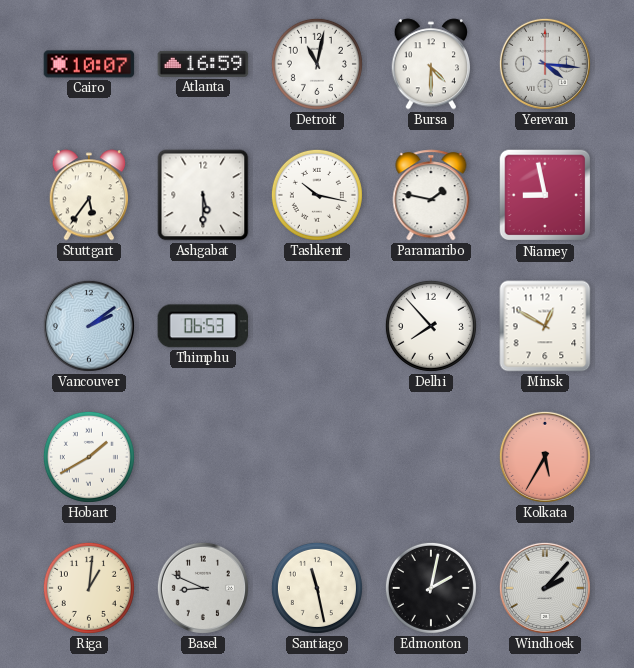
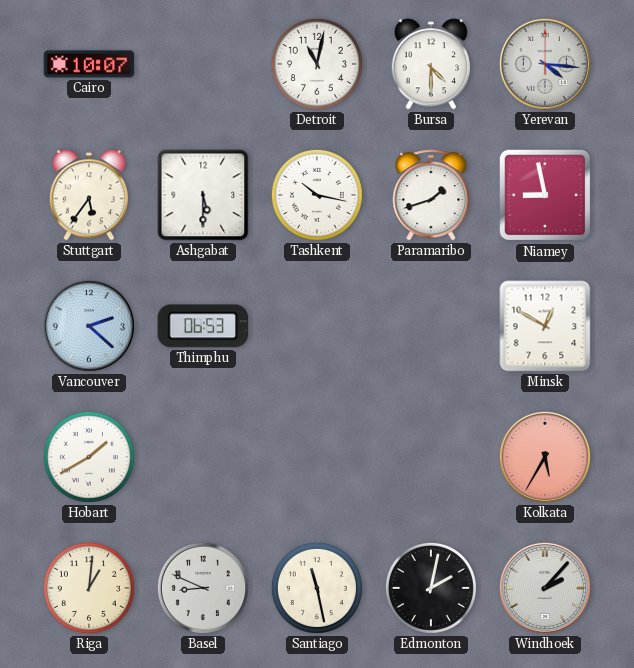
Atlanta: 16:59 -> none
Paramaribo: 1:47 -> 1:42
Vancouver: 2:09 -> 2:22
Delhi: 7:53 -> none
